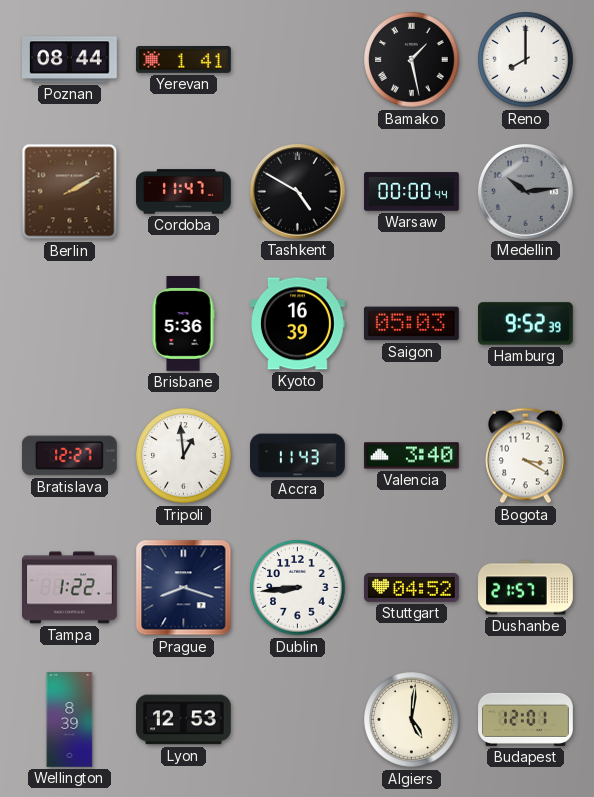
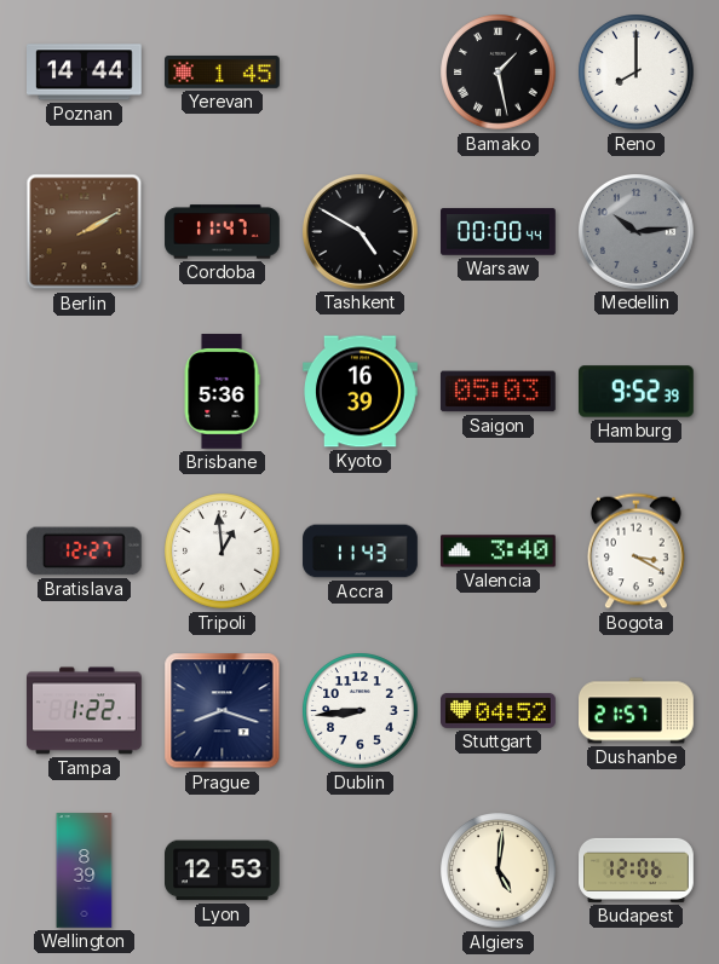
Poznan: 08:44 -> 14:44
Yerevan: 1:41 -> 1:45
Budapest: 12:01 -> 12:06
